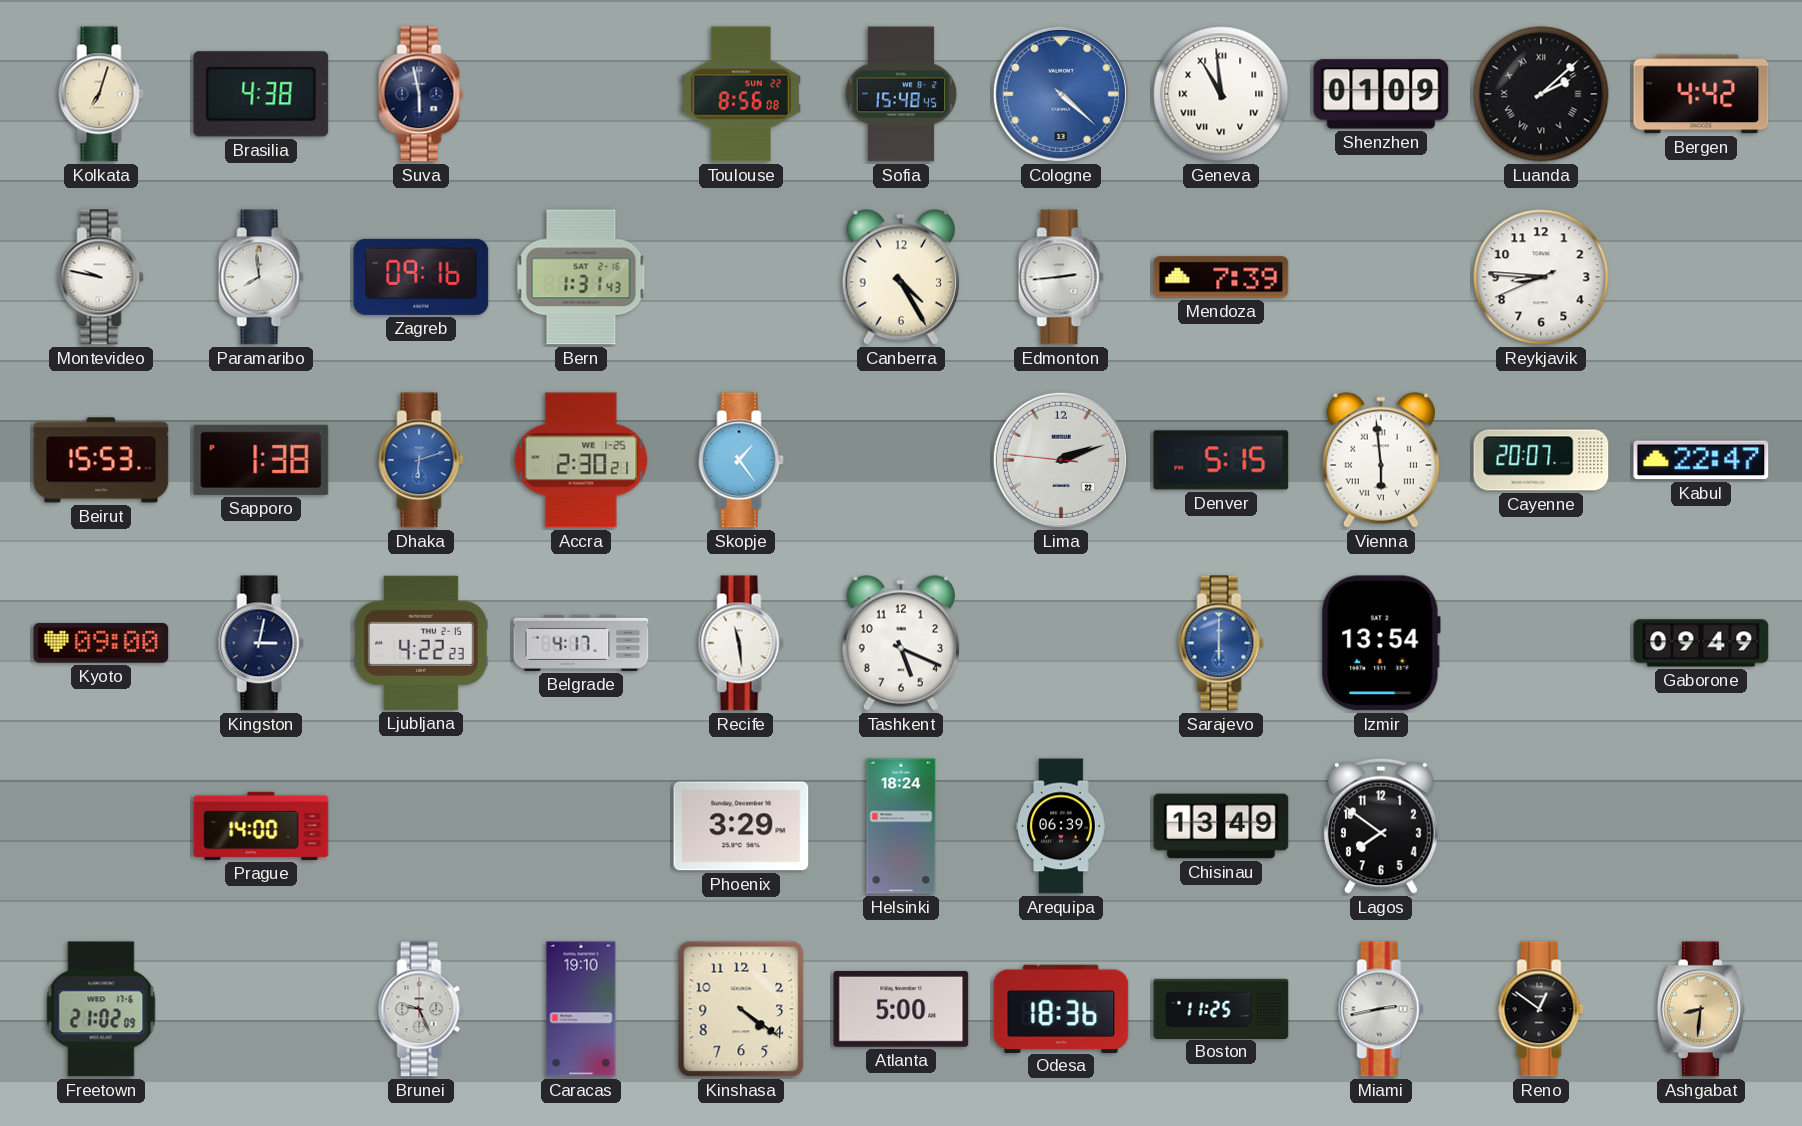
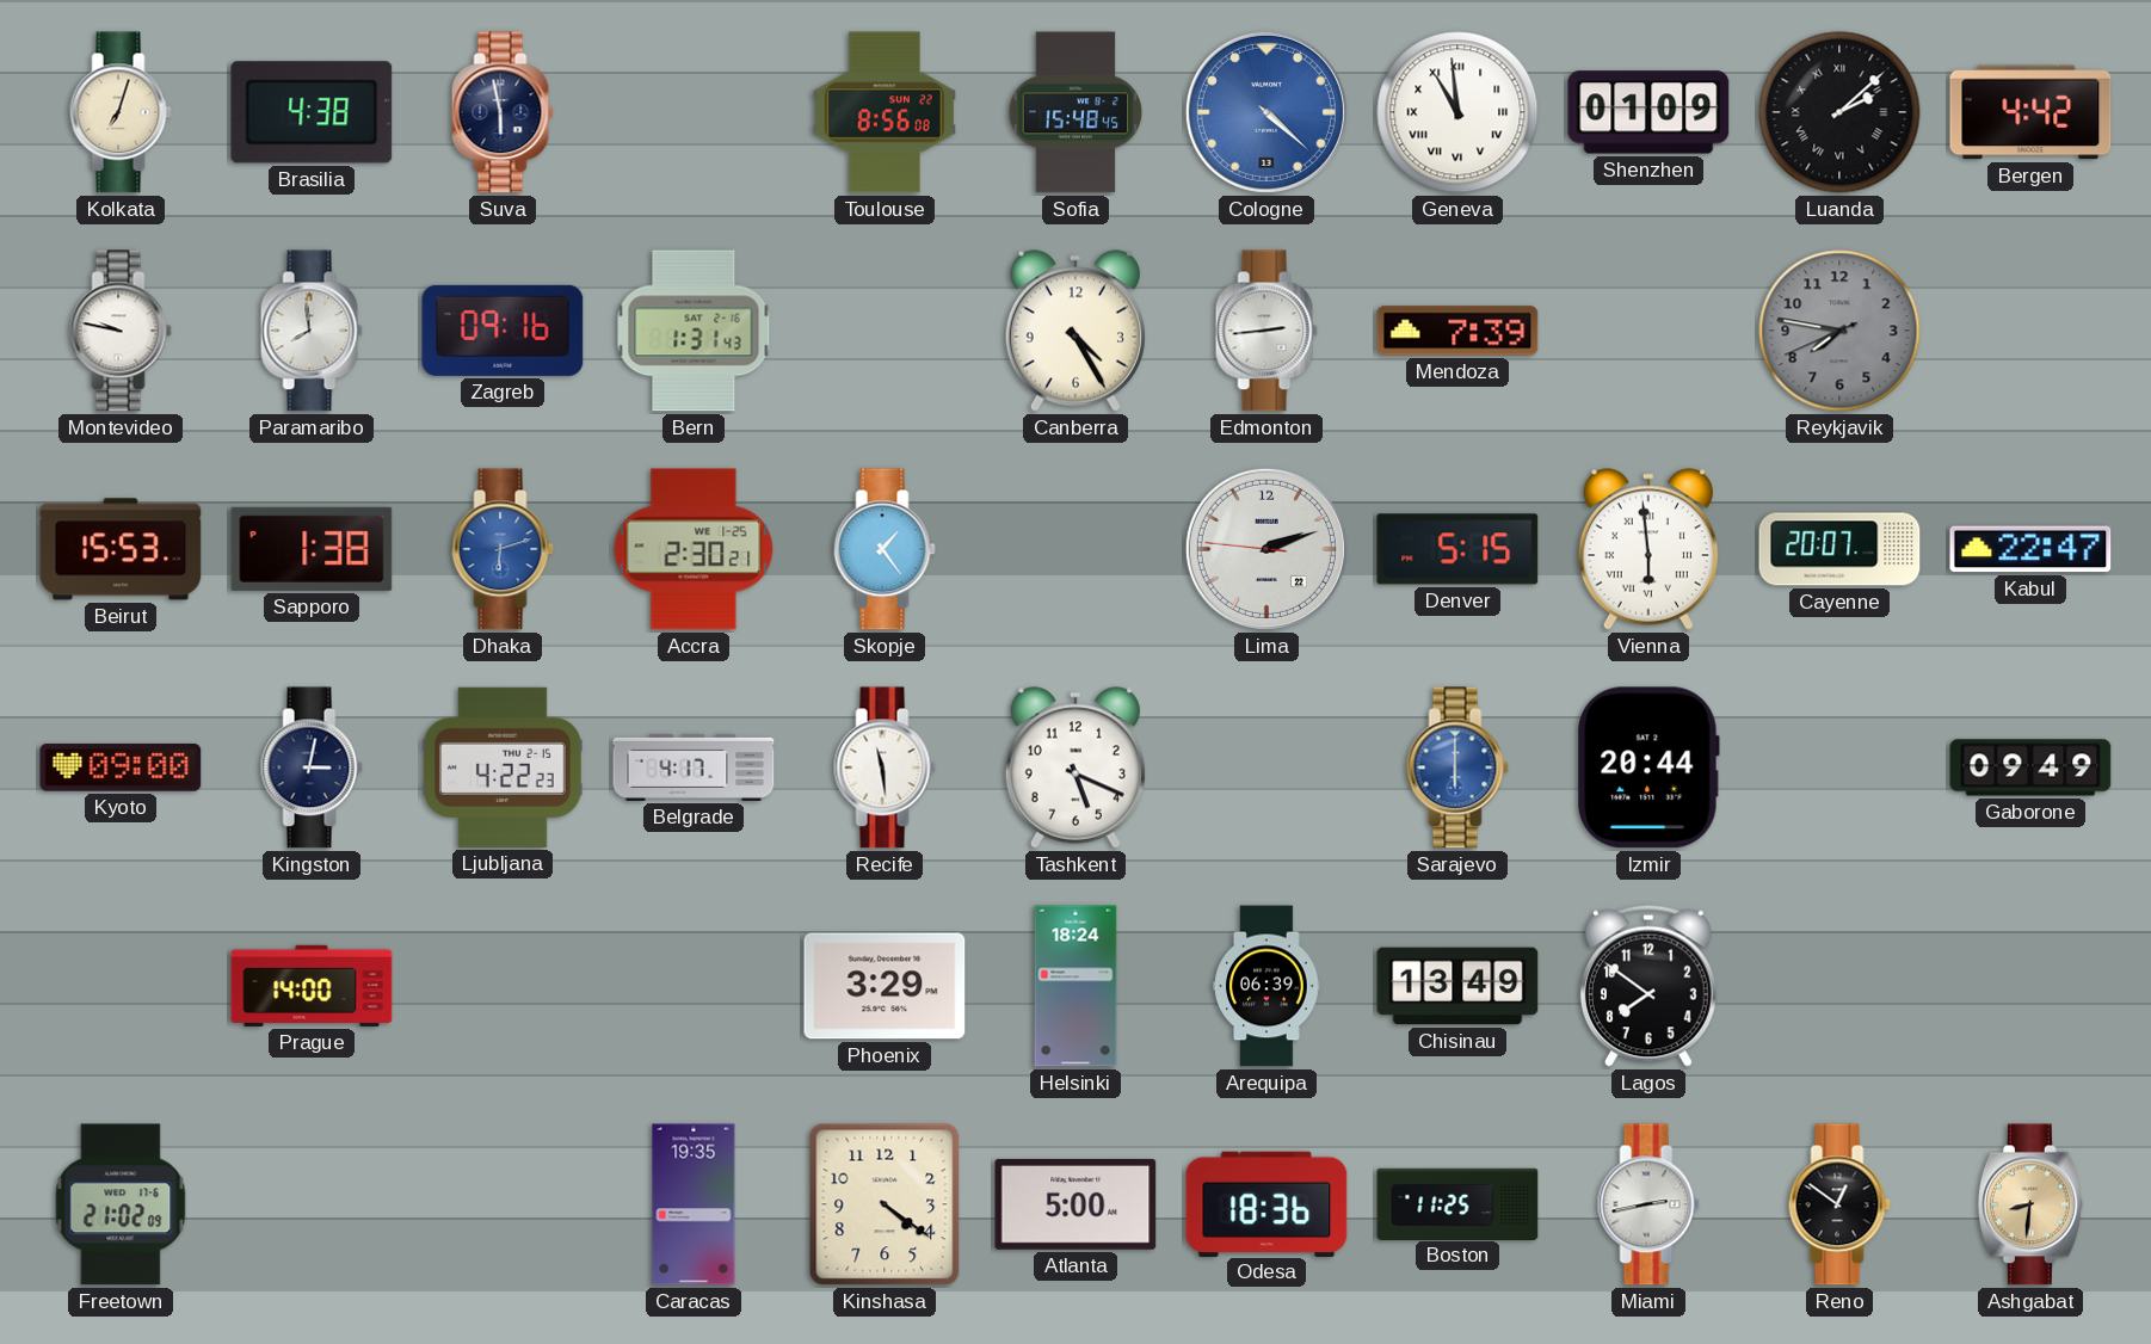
Reykjavik: 8:45 -> 7:46
Reykjavik dial: white -> grey
Izmir: 13:54 -> 20:44
Brunei: 9:26 -> none
Caracas: 19:10 -> 19:35
